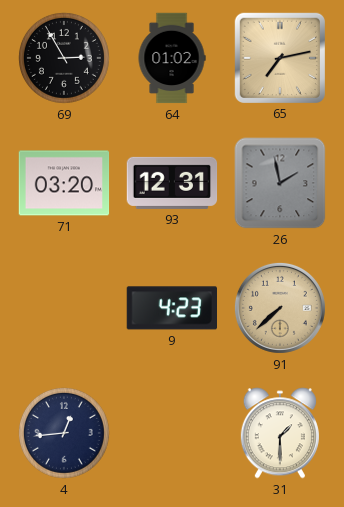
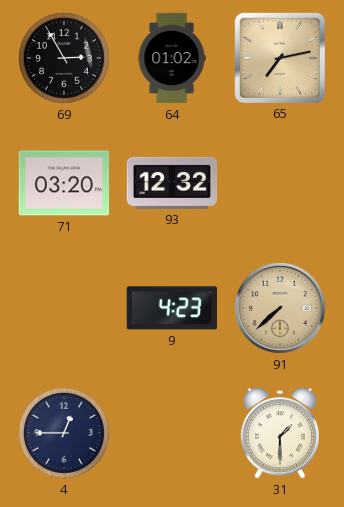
93: 12:31 -> 12:32
26: 1:58 -> none
4: 12:44 -> 12:45
